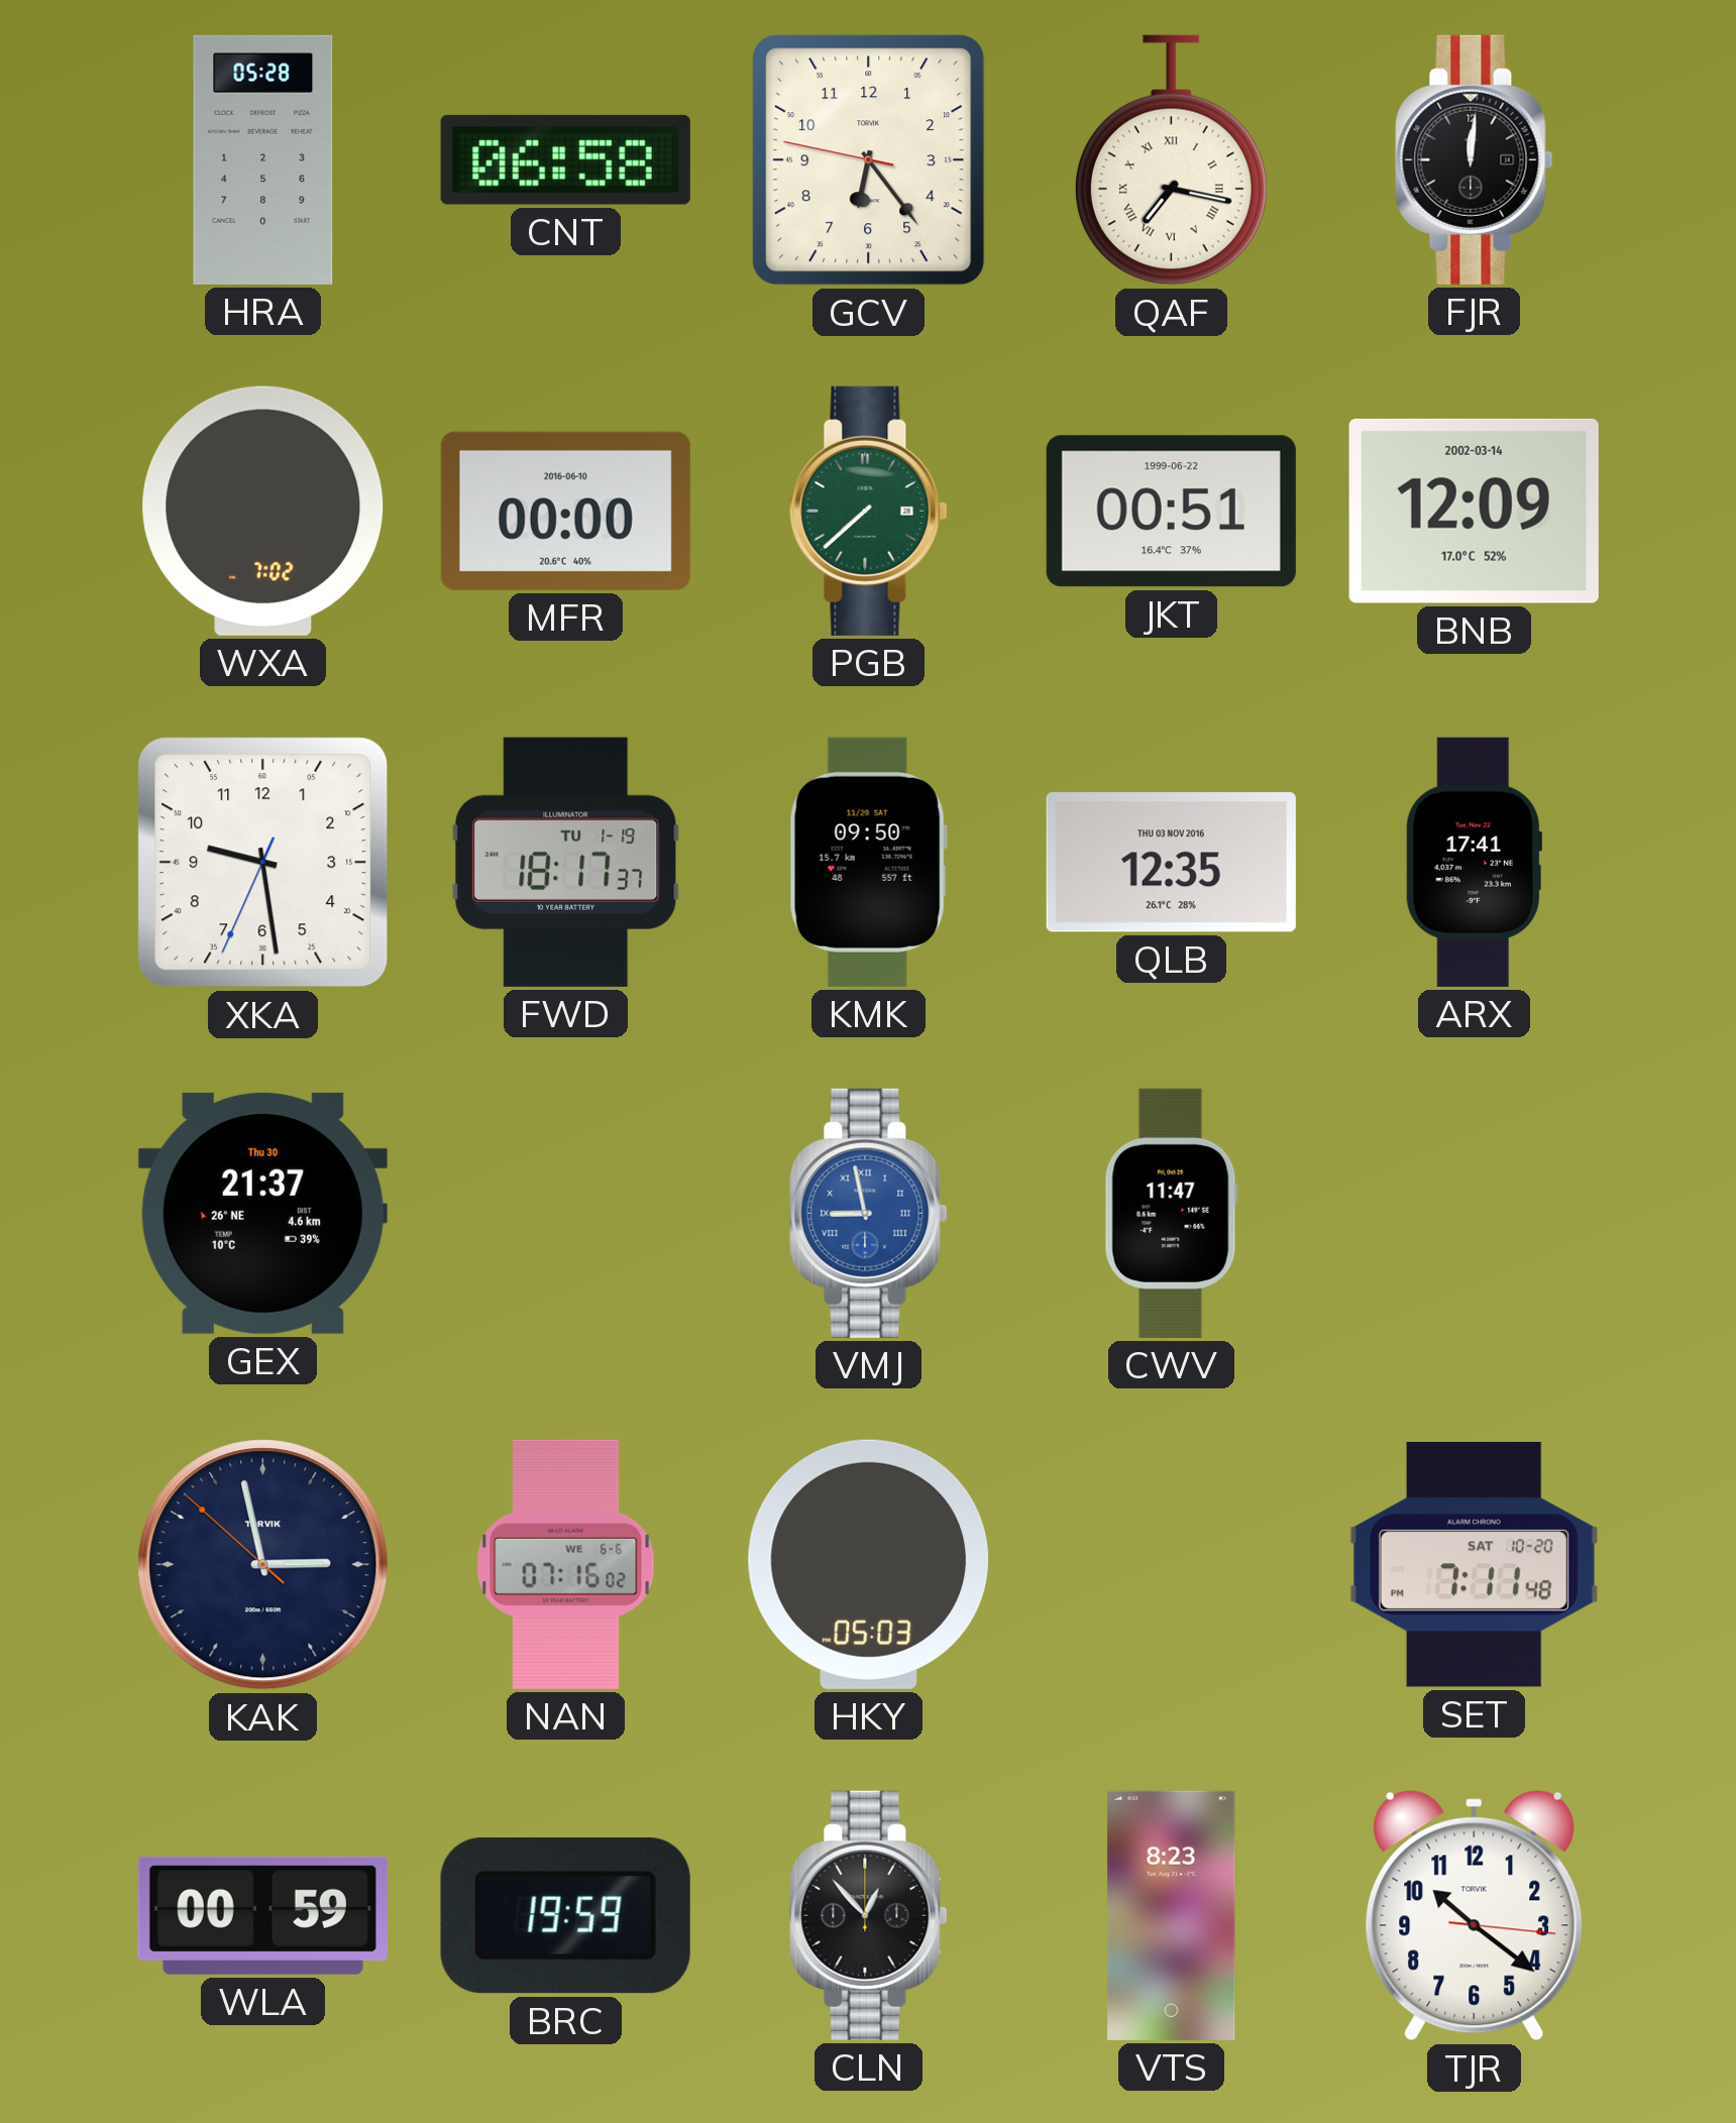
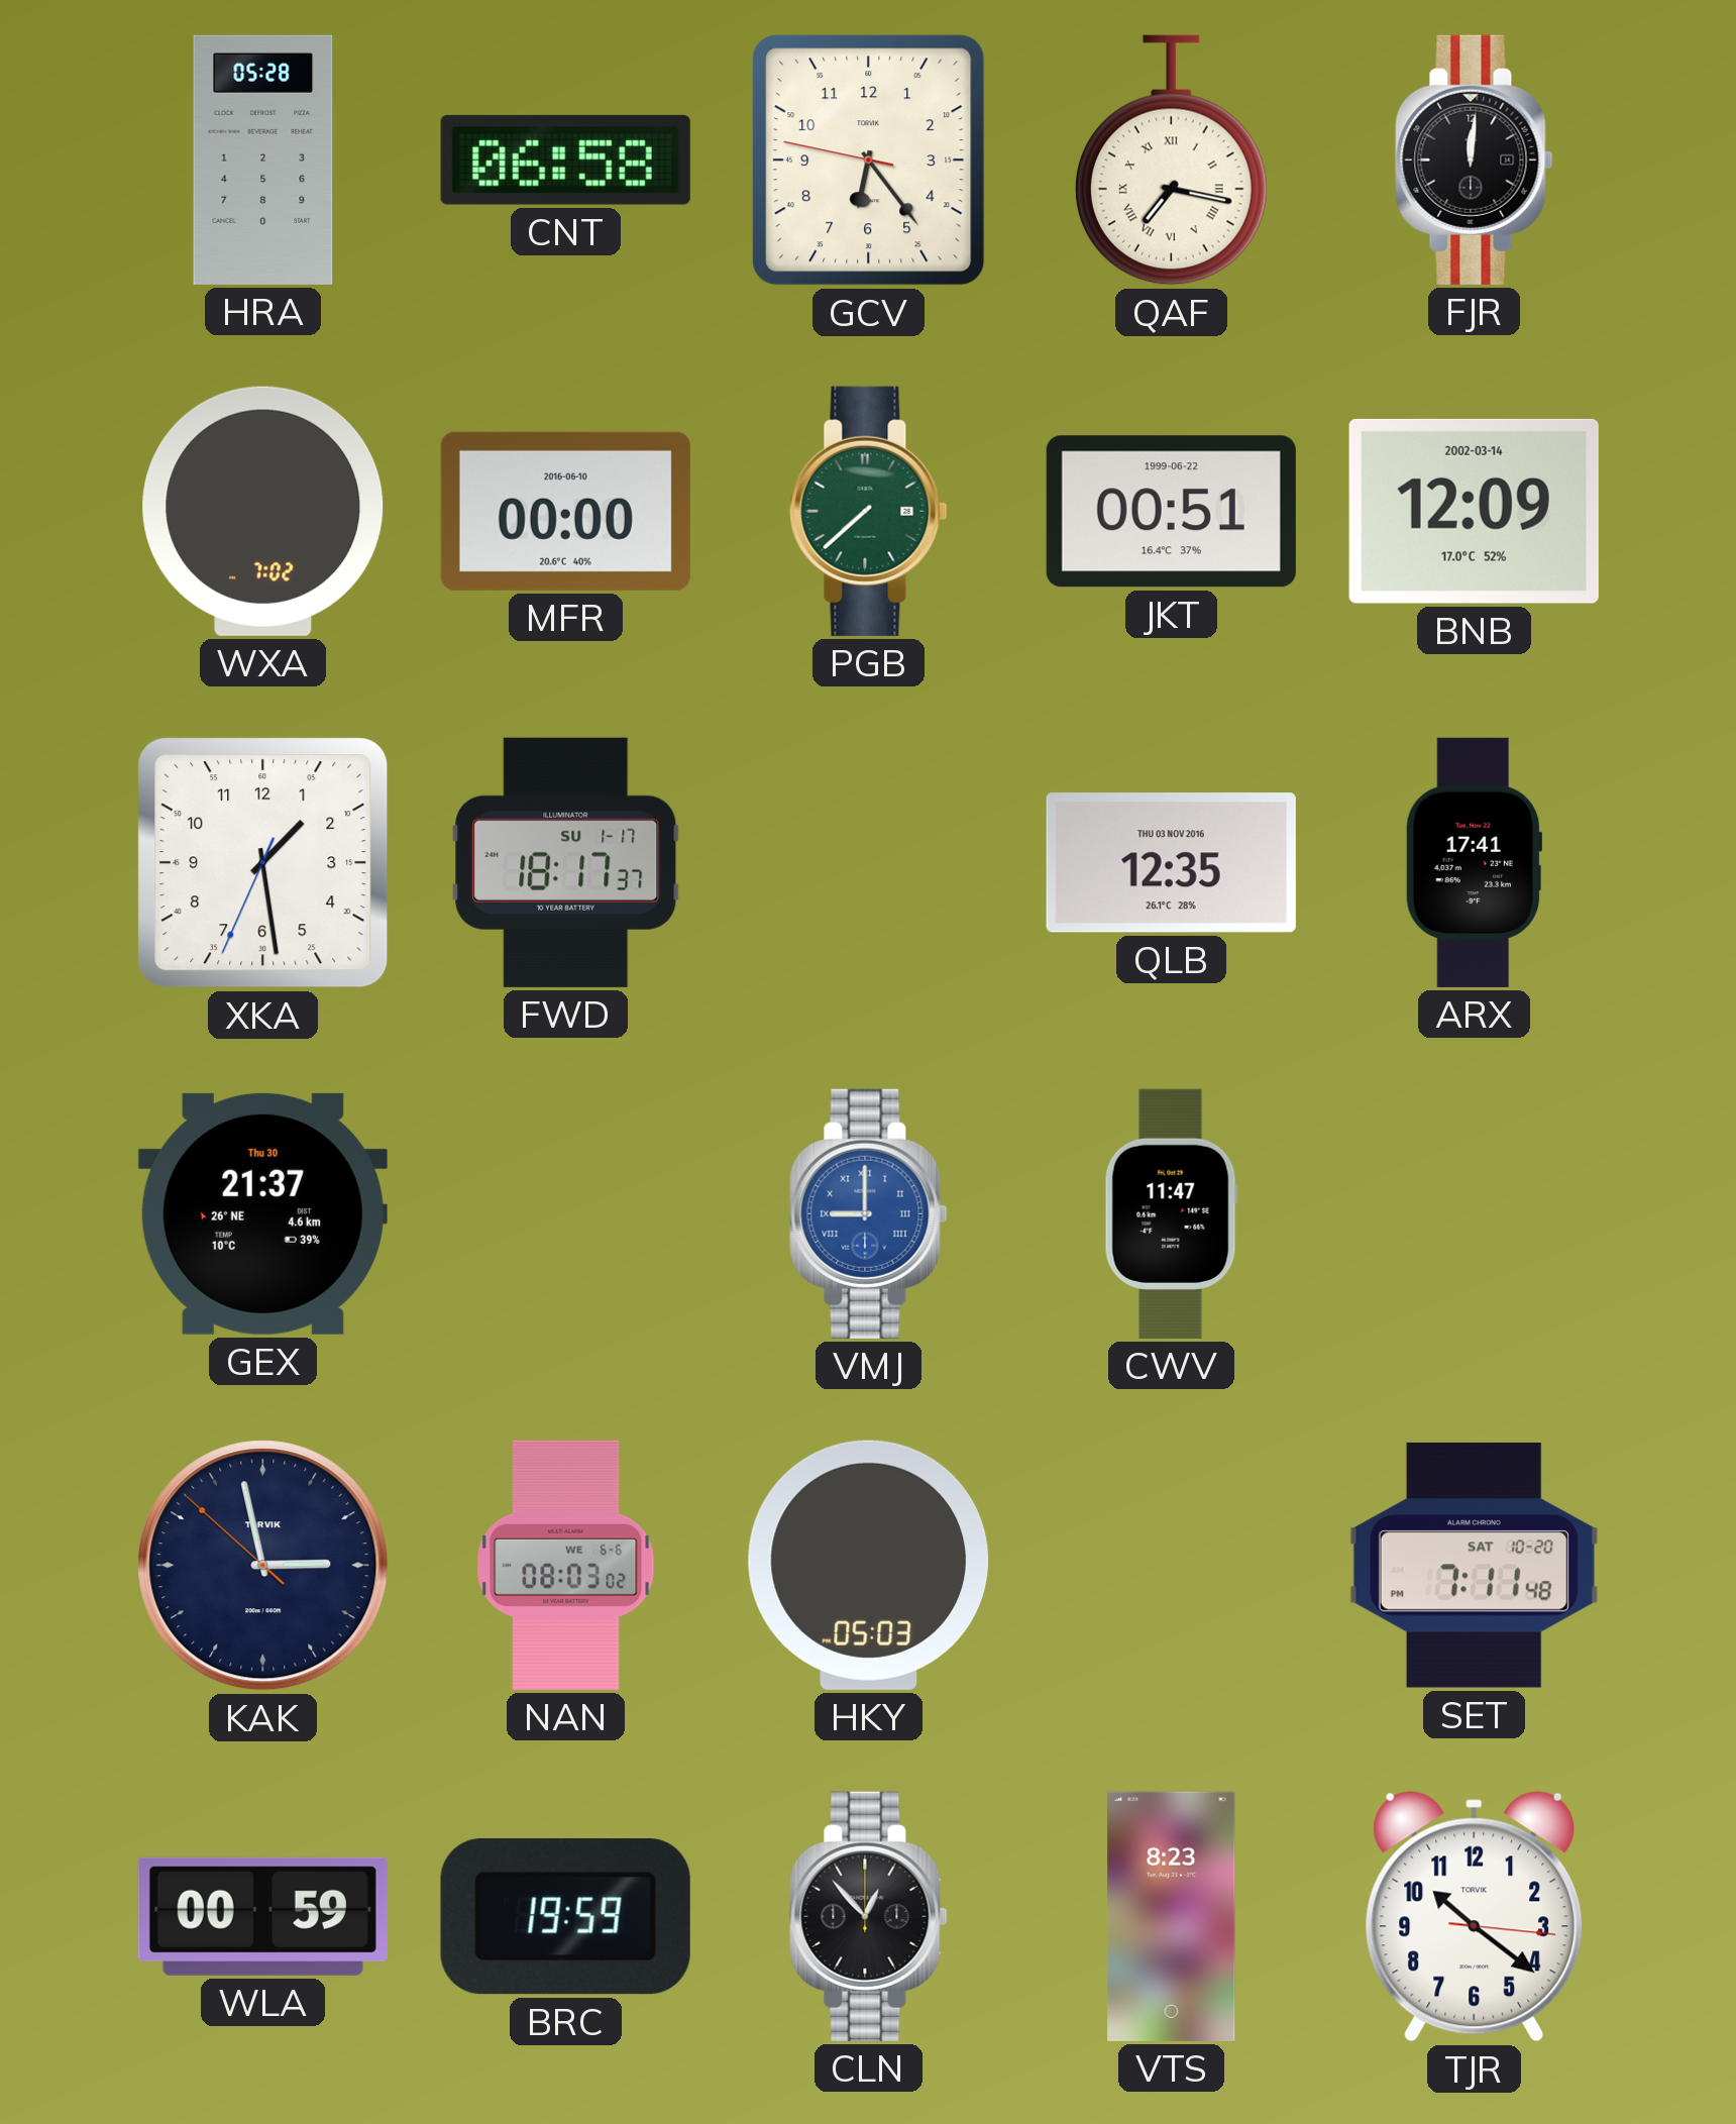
XKA: 9:28 -> 1:28
FWD date: TU 1-19 -> SU 1-17
KMK: 09:50 -> none
VMJ: 8:58 -> 9:00
NAN: 07:16 -> 08:03
